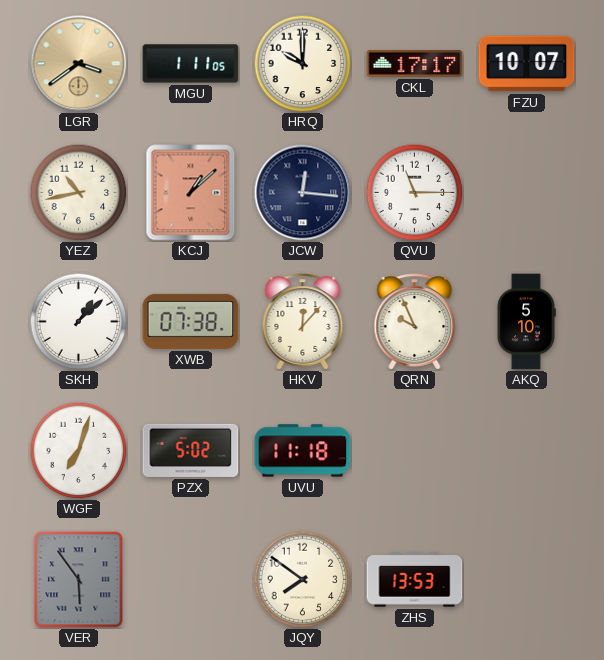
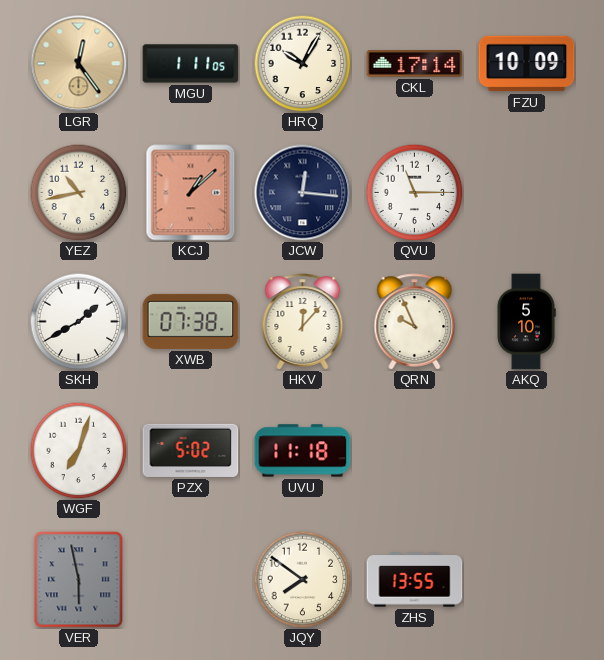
LGR: 3:39 -> 12:24
HRQ: 10:00 -> 10:05
CKL: 17:17 -> 17:14
FZU: 10:07 -> 10:09
SKH: 1:08 -> 1:40
VER: 5:54 -> 5:58
ZHS: 13:53 -> 13:55
